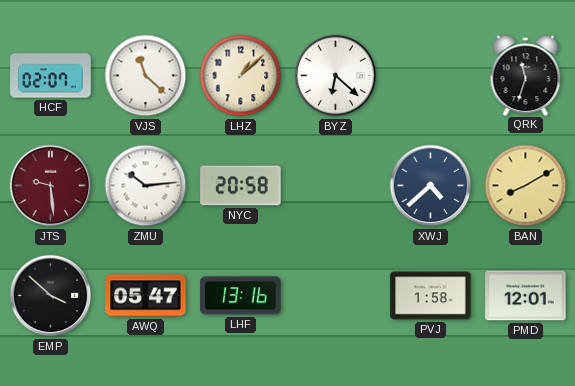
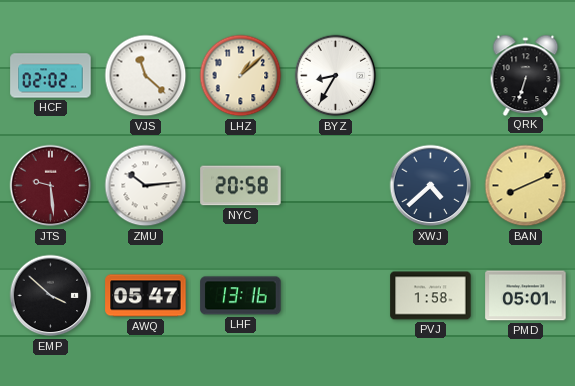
HCF: 02:07 -> 02:02
BYZ: 6:22 -> 8:35
QRK: 11:33 -> 6:33
BAN: 8:10 -> 8:11
PMD: 12:01 -> 05:01
